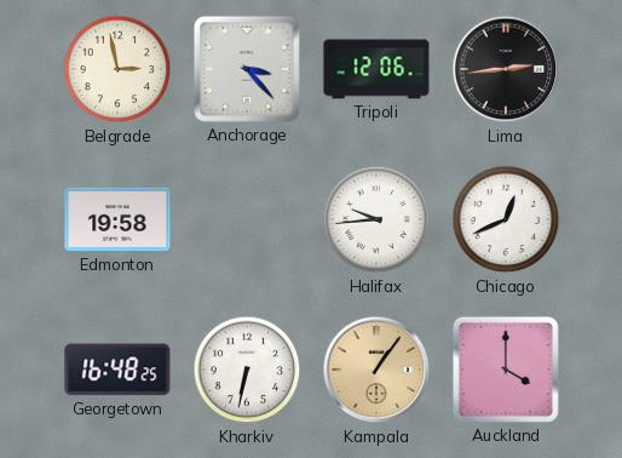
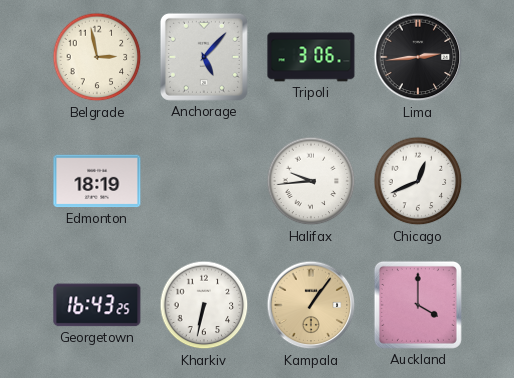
Anchorage: 3:23 -> 5:07
Tripoli: 12:06 -> 3:06
Edmonton: 19:58 -> 18:19
Georgetown: 16:48 -> 16:43
